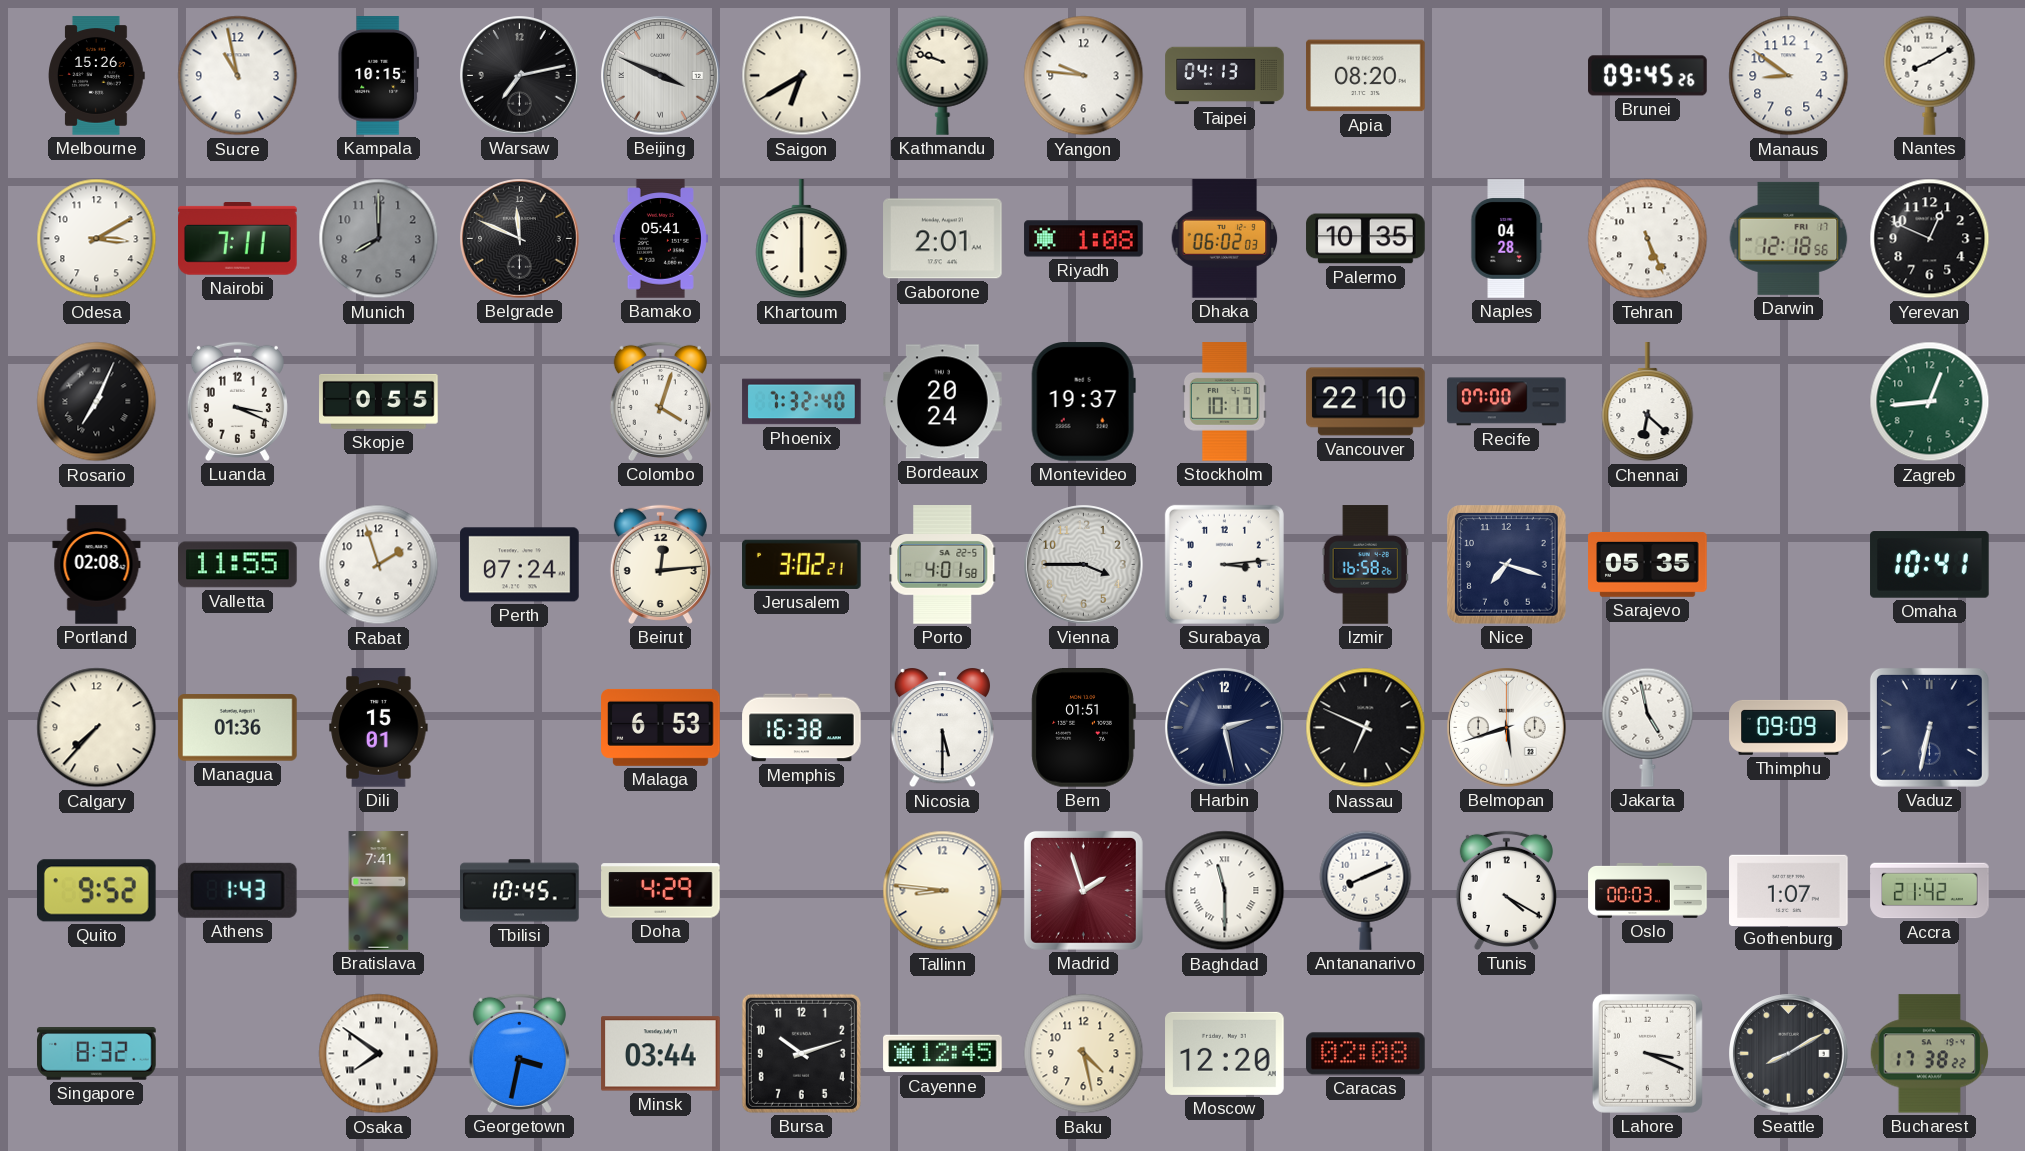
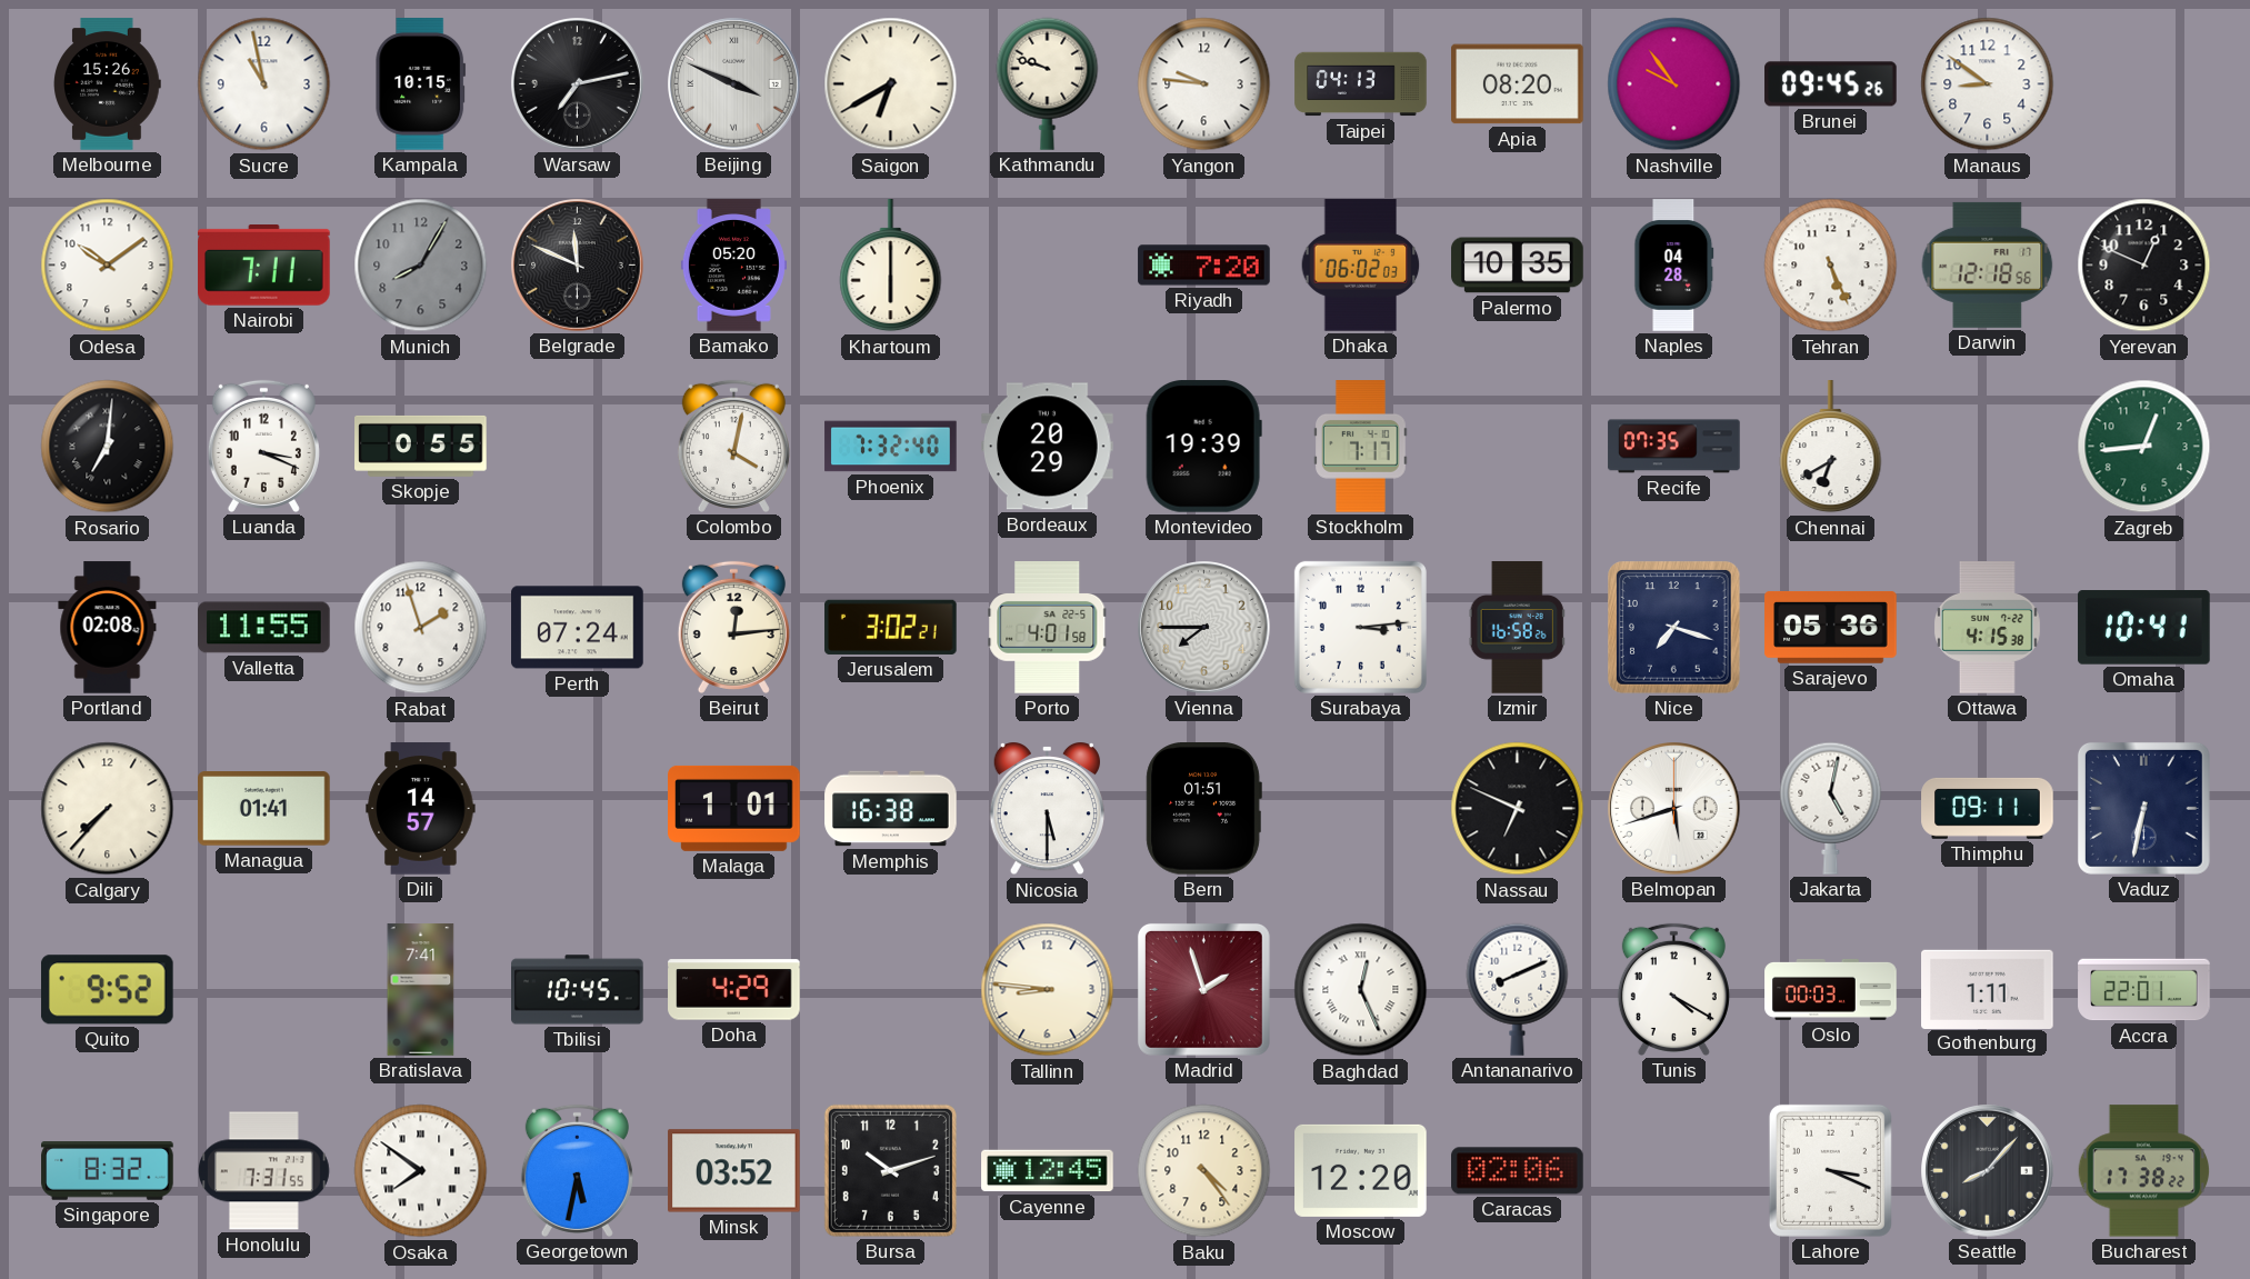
Nashville: none -> 9:54
Nantes: 8:10 -> none
Odesa: 3:10 -> 10:09
Munich: 8:00 -> 8:05
Bamako: 05:41 -> 05:20
Gaborone: 2:01 -> none
Riyadh: 1:08 -> 7:20
Rosario: 7:04 -> 7:01
Colombo: 4:03 -> 4:02
Bordeaux: 20:24 -> 20:29
Montevideo: 19:37 -> 19:39
Stockholm: 10:17 -> 7:17
Vancouver: 22:10 -> none
Recife: 07:00 -> 07:35
Chennai: 6:22 -> 6:40
Vienna: 3:45 -> 7:45
Sarajevo: 05:35 -> 05:36
Ottawa: none -> 4:15
Managua: 01:36 -> 01:41
Dili: 15:01 -> 14:57
Malaga: 6:53 -> 1:01
Harbin: 2:28 -> none
Jakarta: 4:58 -> 5:02
Thimphu: 09:09 -> 09:11
Athens: 1:43 -> none
Baghdad: 11:30 -> 12:26
Gothenburg: 1:07 -> 1:11
Accra: 21:42 -> 22:01
Honolulu: none -> 7:31
Georgetown: 3:32 -> 5:32
Minsk: 03:44 -> 03:52
Baku: 4:28 -> 4:24
Caracas: 02:08 -> 02:06
Seattle: 8:10 -> 8:07
